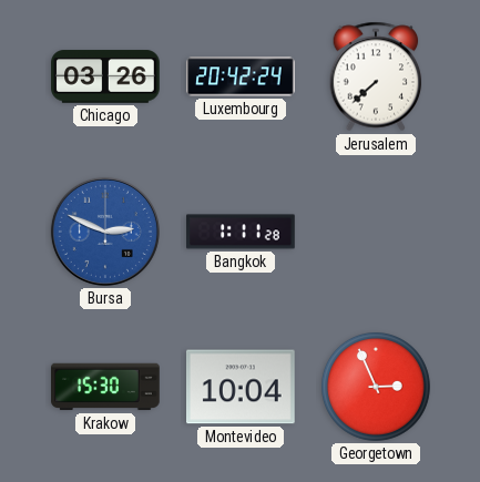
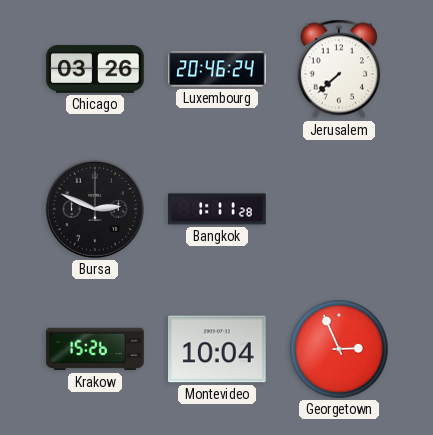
Luxembourg: 20:42 -> 20:46
Bursa dial: blue -> black
Krakow: 15:30 -> 15:26
